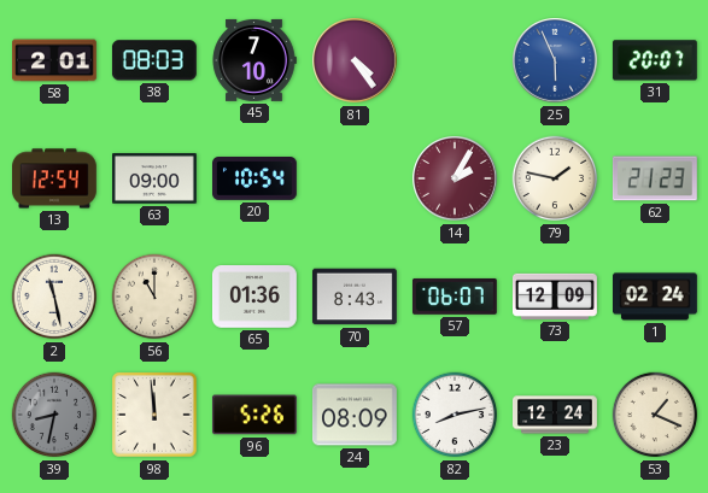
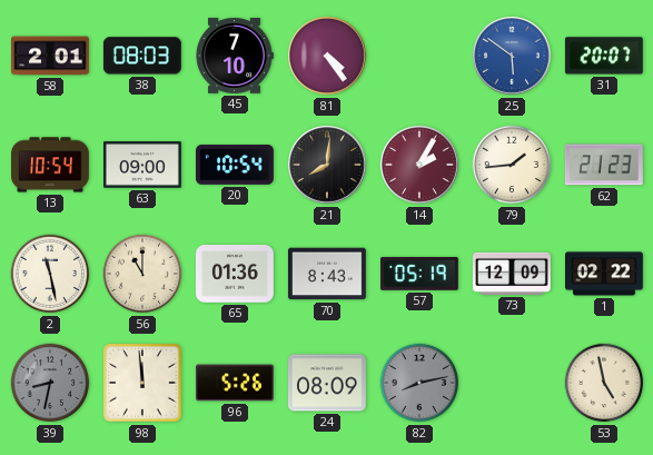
25: 5:56 -> 5:51
13: 12:54 -> 10:54
21: none -> 8:01
79: 1:47 -> 1:44
57: 06:07 -> 05:19
1: 02:24 -> 02:22
82 dial: white -> grey
23: 12:24 -> none
53: 1:19 -> 4:58
